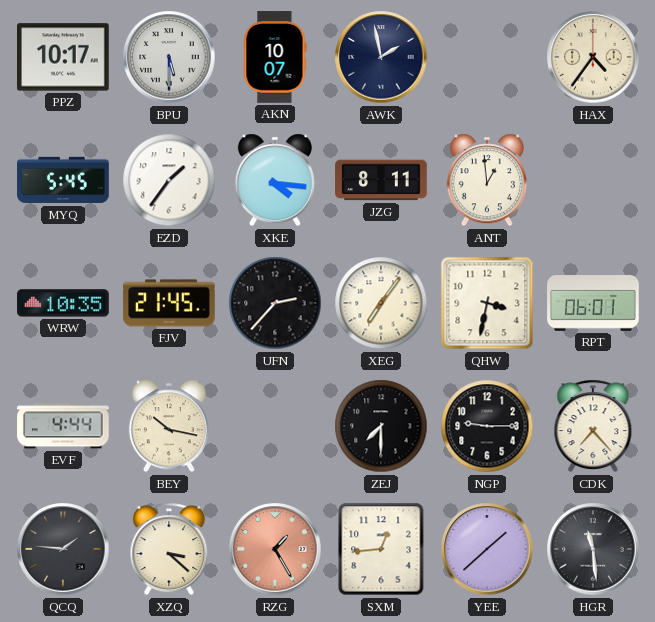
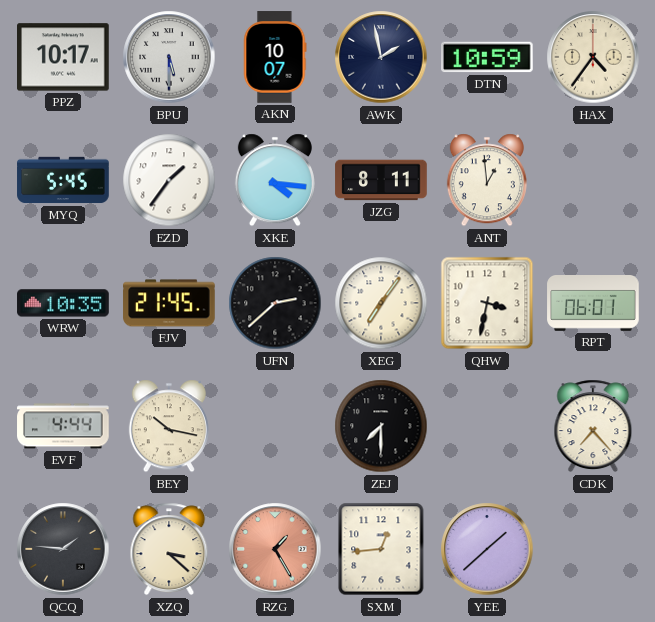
DTN: none -> 10:59
UFN: 2:37 -> 2:38
NGP: 9:15 -> none
HGR: 11:29 -> none
